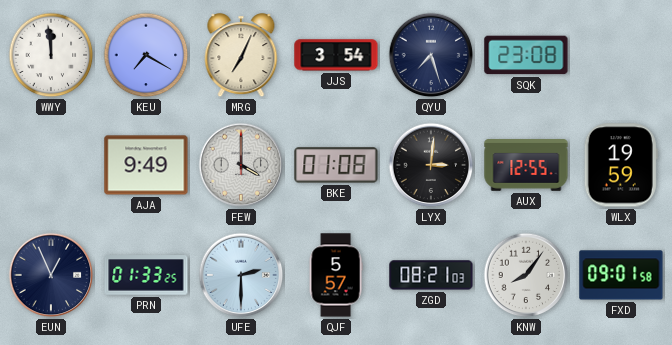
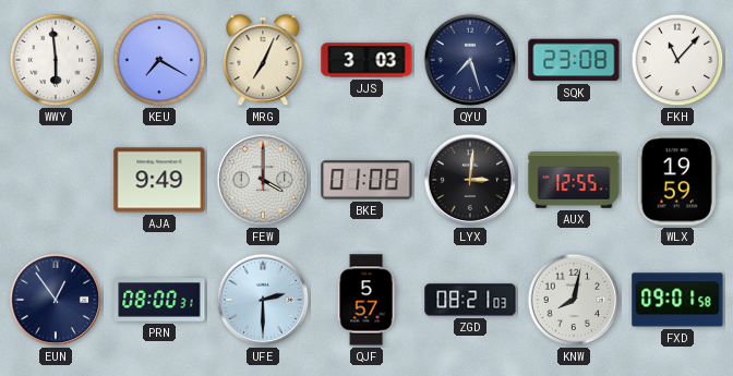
WWY: 11:59 -> 5:59
JJS: 3:54 -> 3:03
FKH: none -> 11:07
EUN: 12:56 -> 12:54
PRN: 01:33 -> 08:00
KNW: 8:06 -> 8:02
